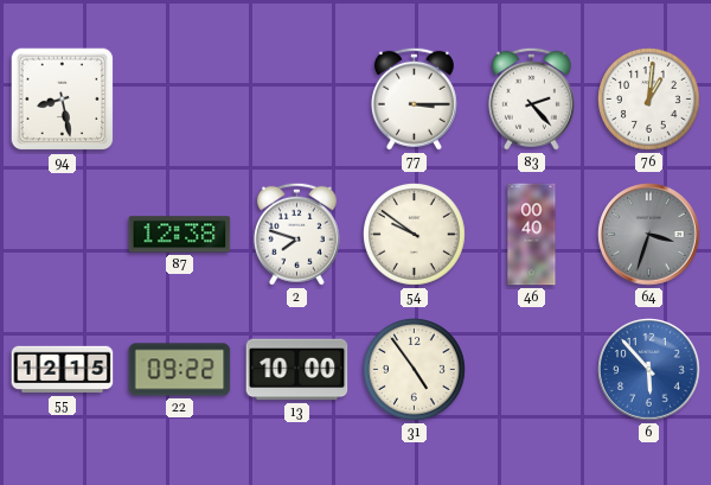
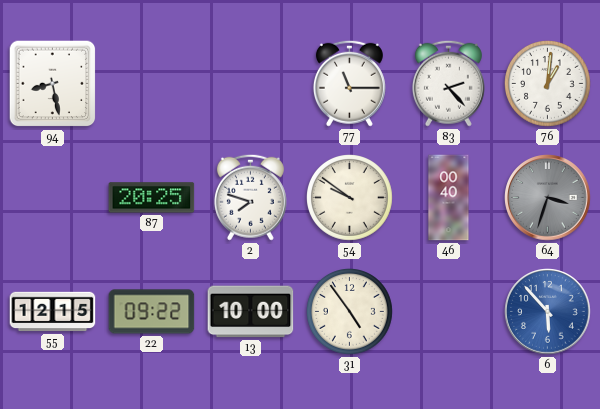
77: 3:15 -> 11:15
87: 12:38 -> 20:25
